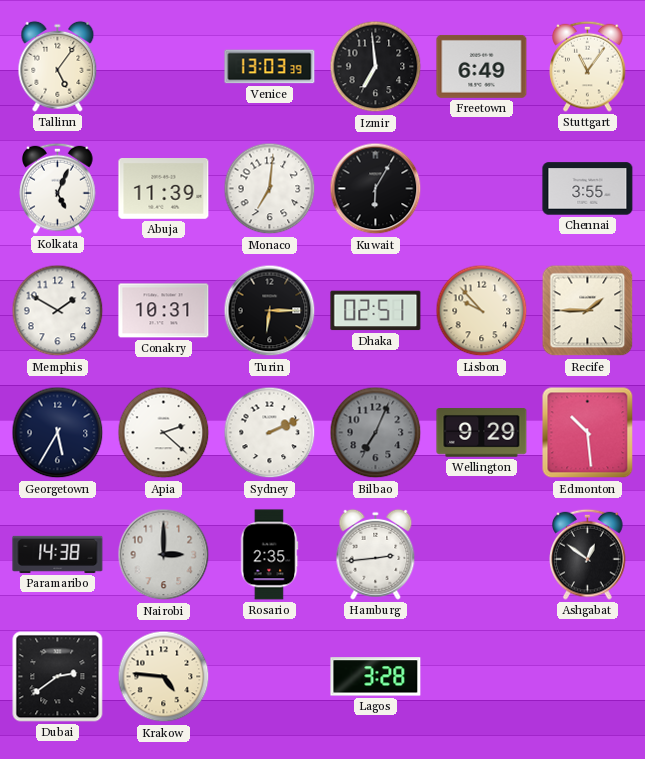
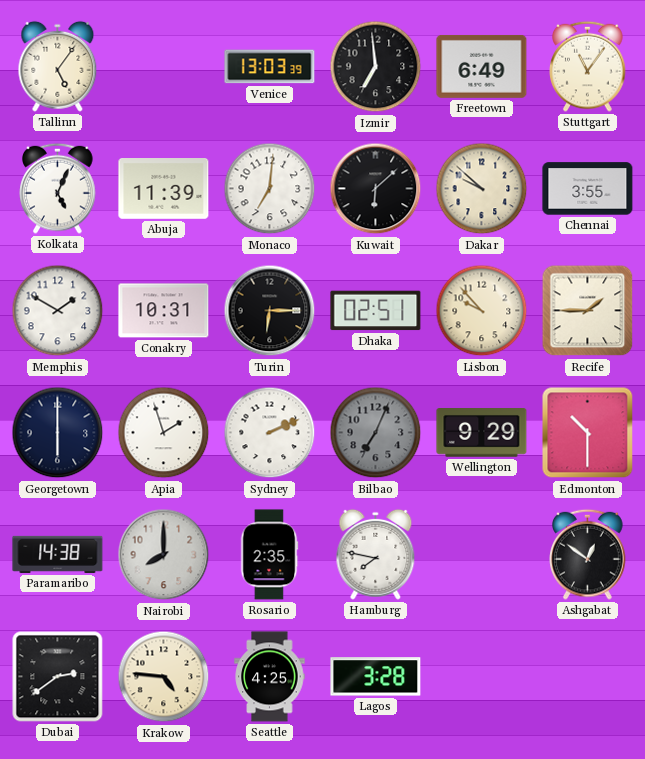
Kuwait: 6:05 -> 6:08
Dakar: none -> 9:52
Georgetown: 5:35 -> 6:00
Apia: 2:22 -> 1:57
Edmonton: 10:29 -> 10:30
Nairobi: 3:00 -> 8:00
Hamburg: 2:44 -> 7:47
Seattle: none -> 4:25
